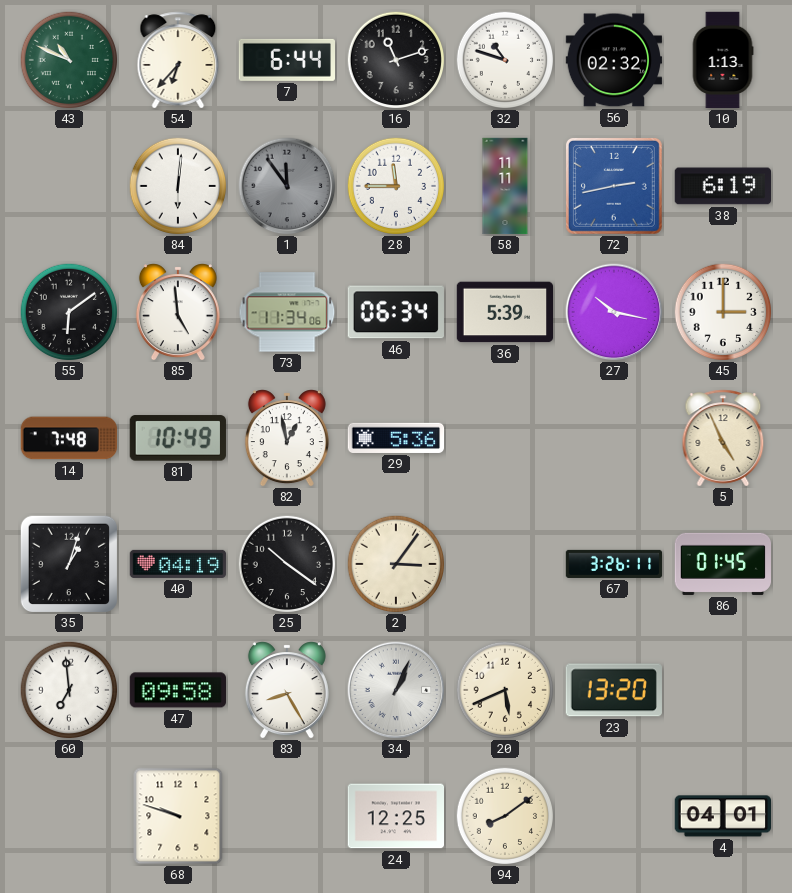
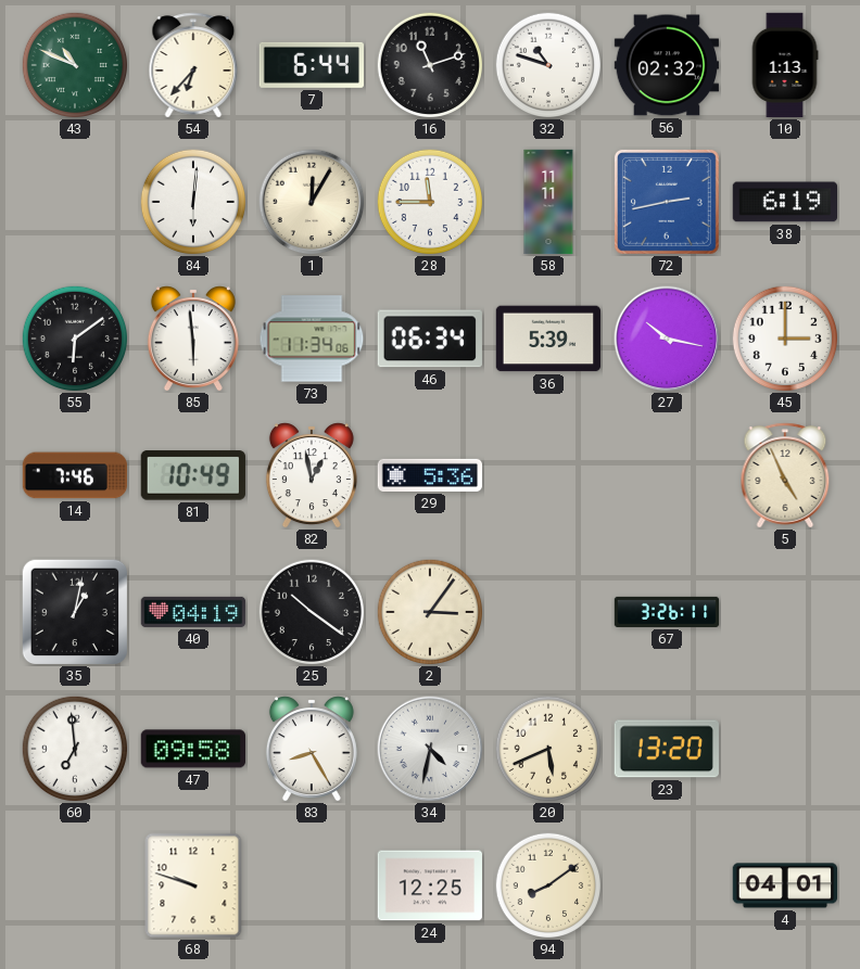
1: 11:54 -> 12:05
1 dial: grey -> cream
85: 4:59 -> 5:59
14: 7:48 -> 7:46
35: 1:03 -> 1:02
86: 01:45 -> none
34: 1:04 -> 4:32
